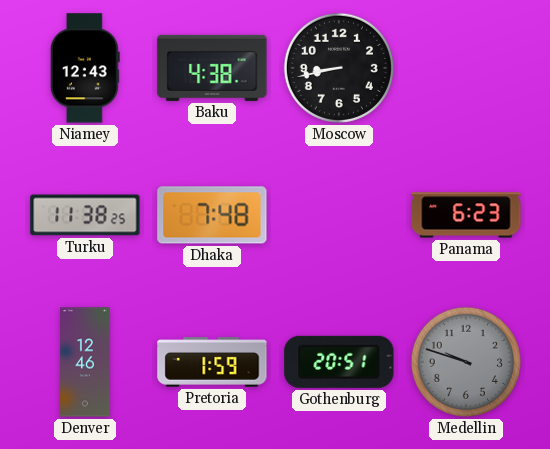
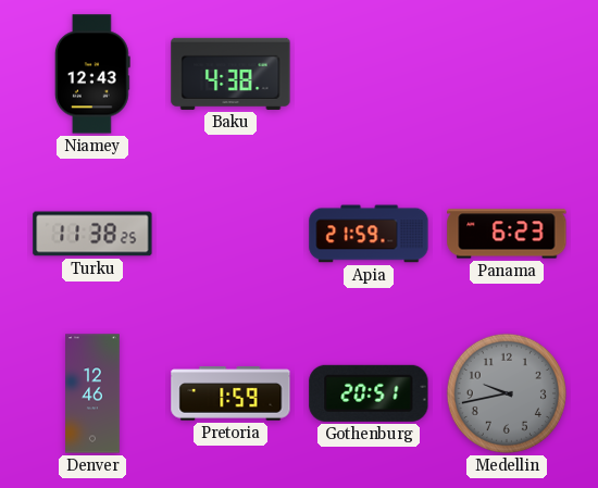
Moscow: 8:43 -> none
Dhaka: 7:48 -> none
Apia: none -> 21:59
Medellin: 9:48 -> 9:43
